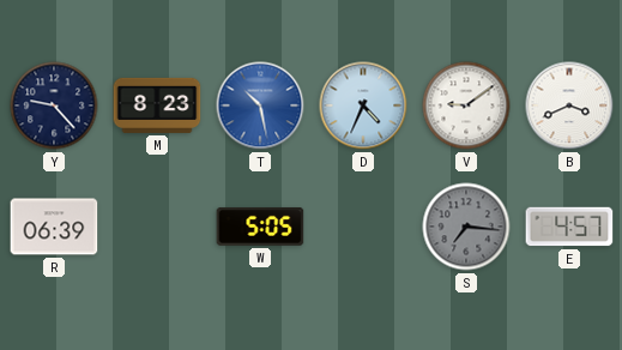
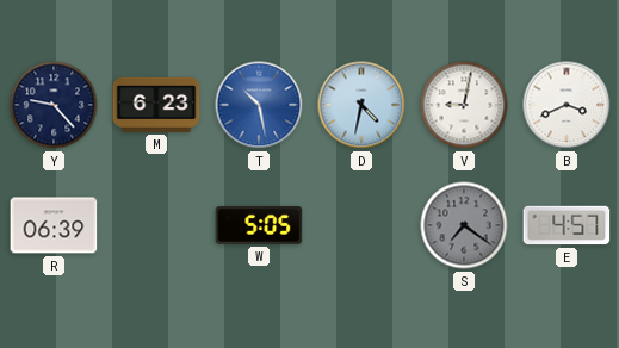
M: 8:23 -> 6:23
D: 4:34 -> 4:32
V: 9:09 -> 9:02
S: 7:16 -> 7:21
